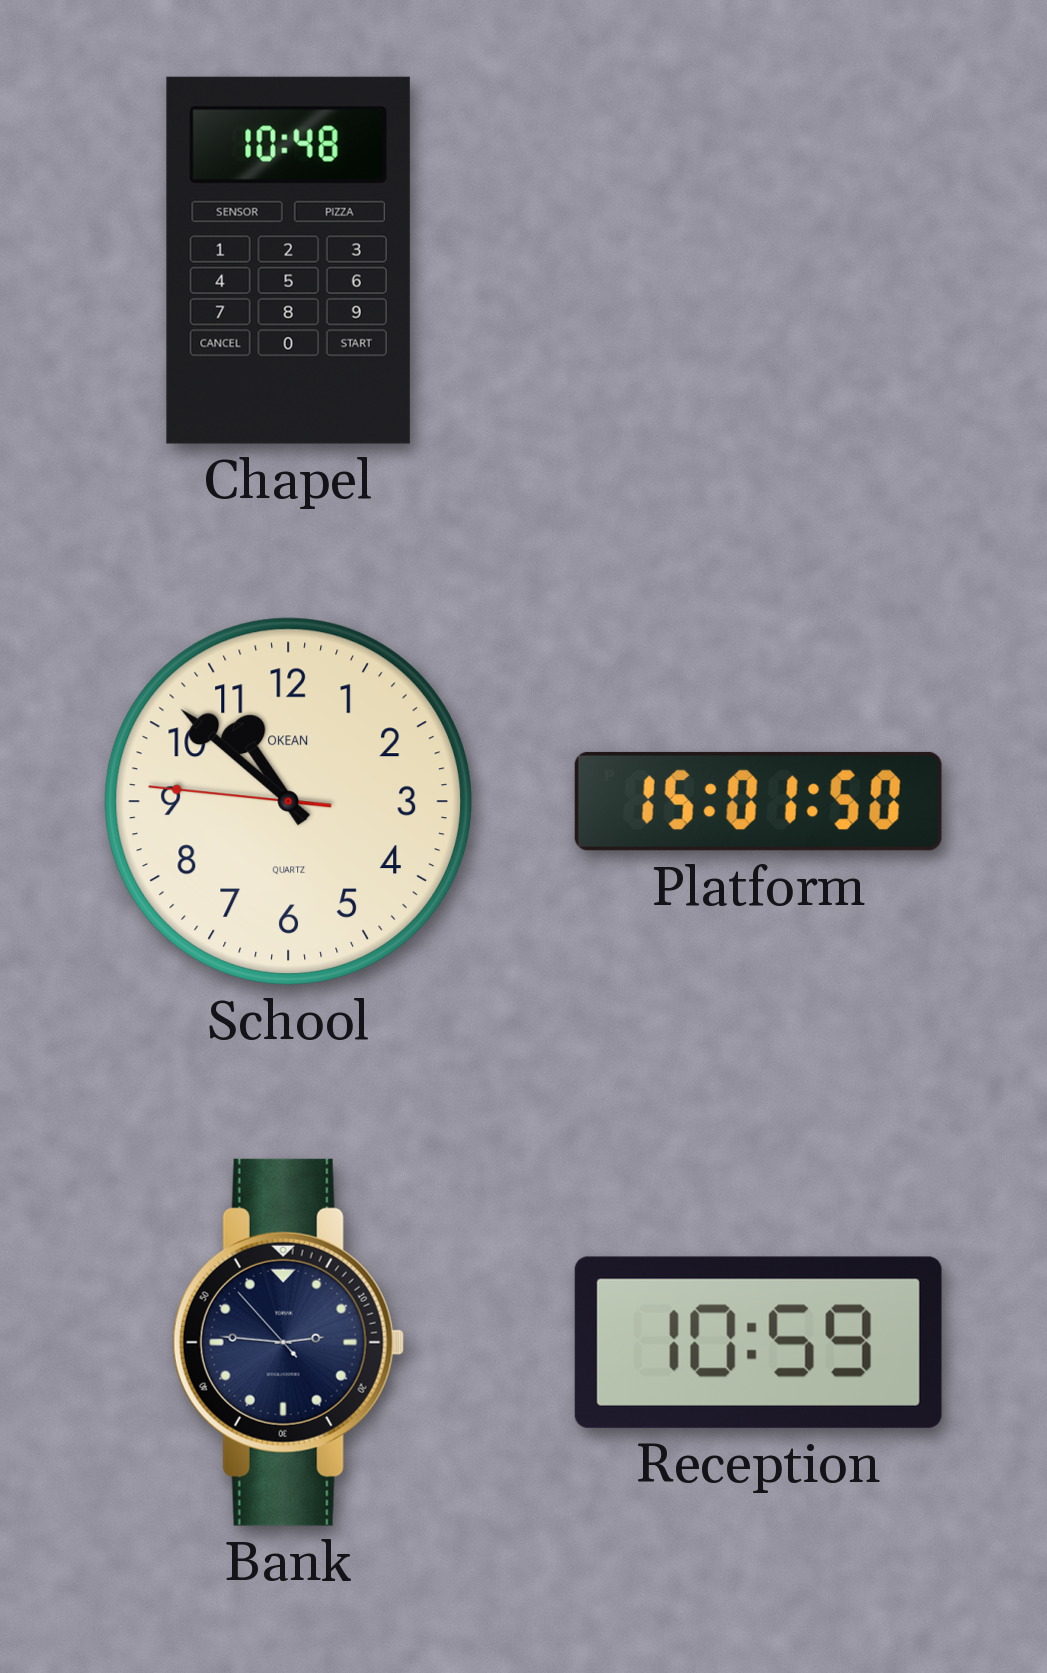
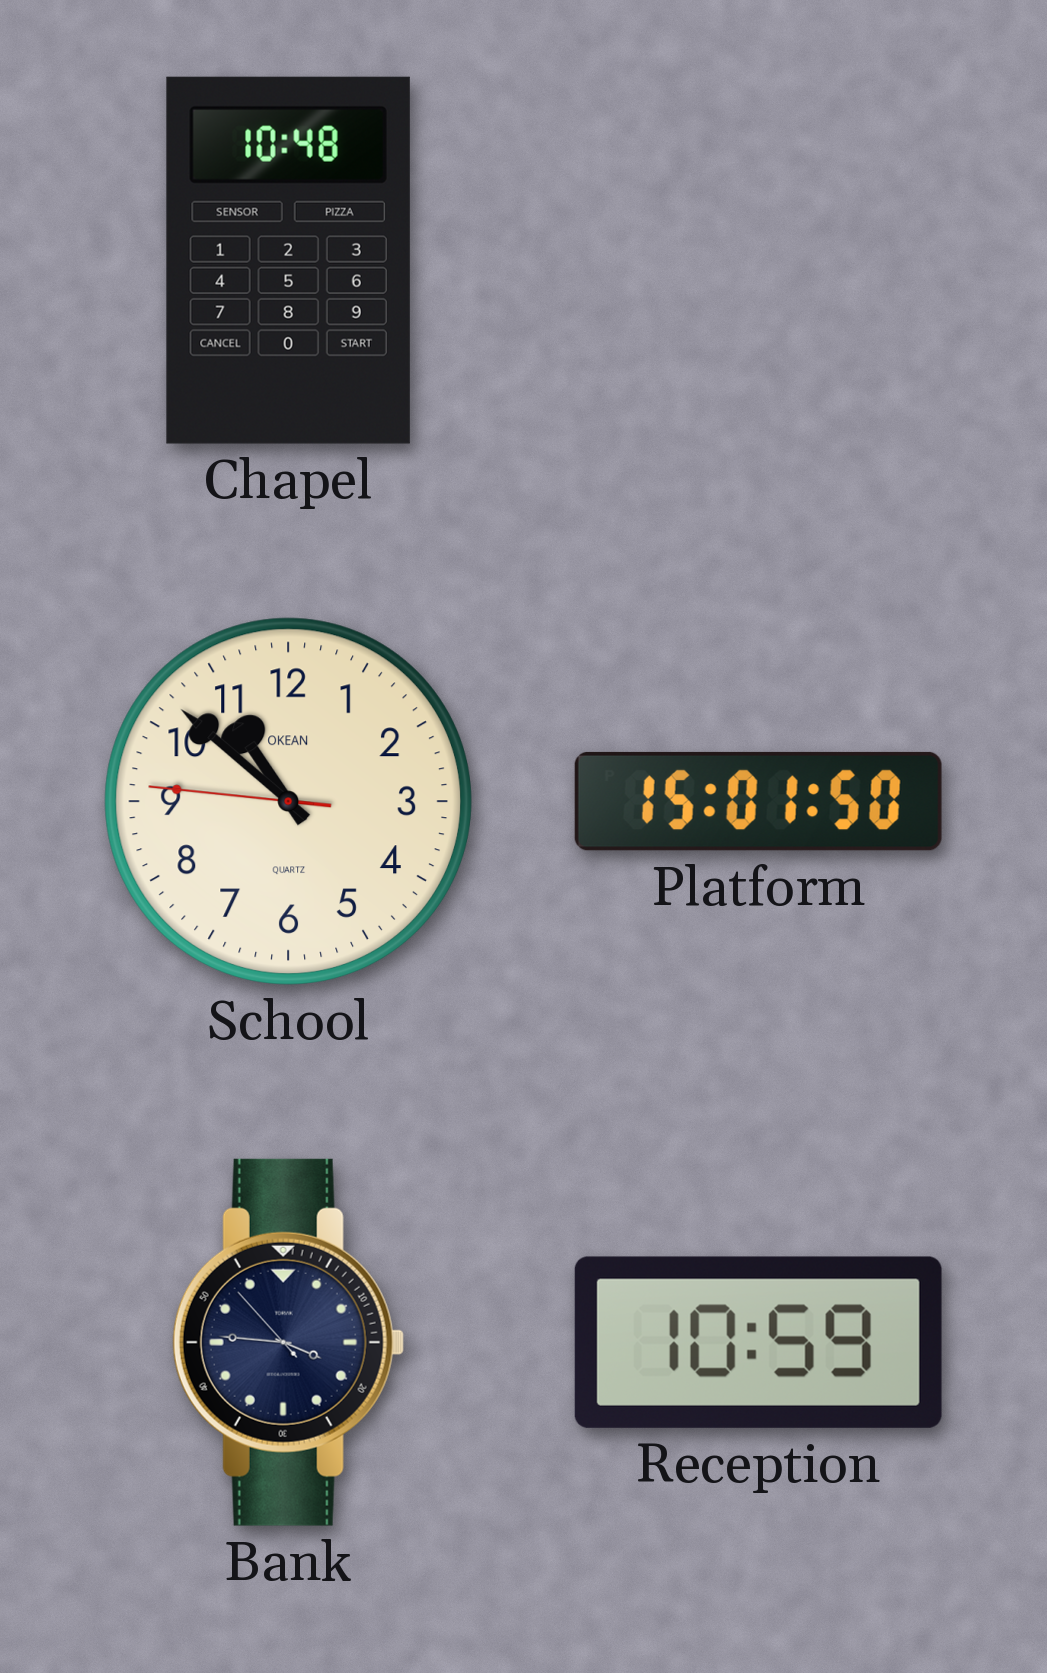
Bank: 2:45 -> 3:45
